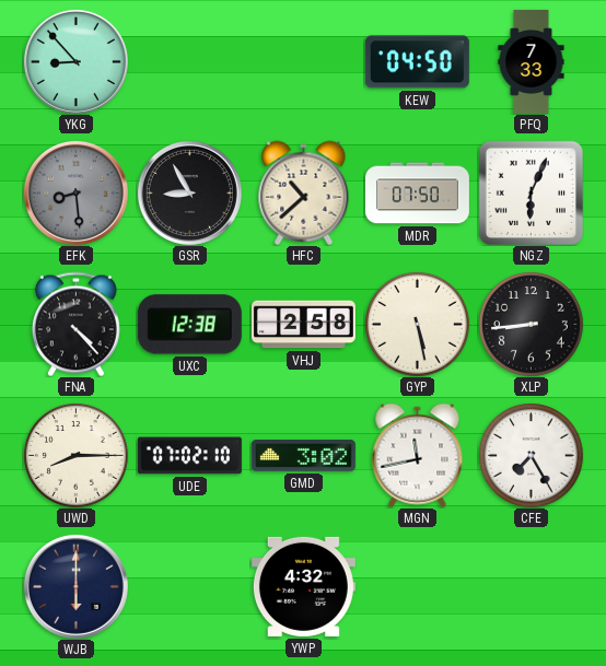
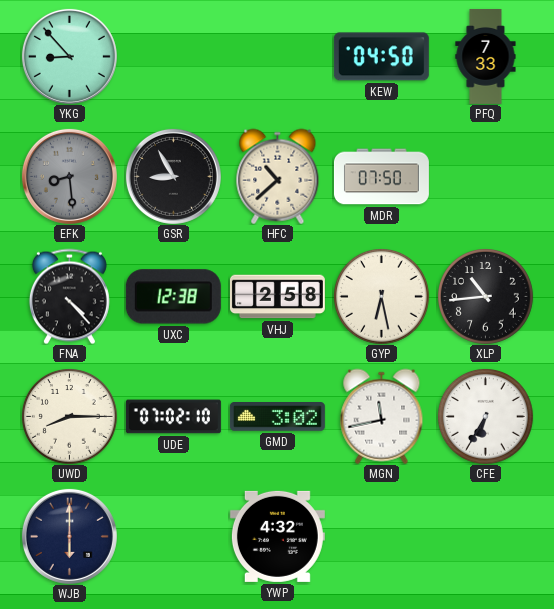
NGZ: 6:04 -> none
GYP: 5:28 -> 6:28
XLP: 8:44 -> 10:44
CFE: 7:25 -> 6:35
